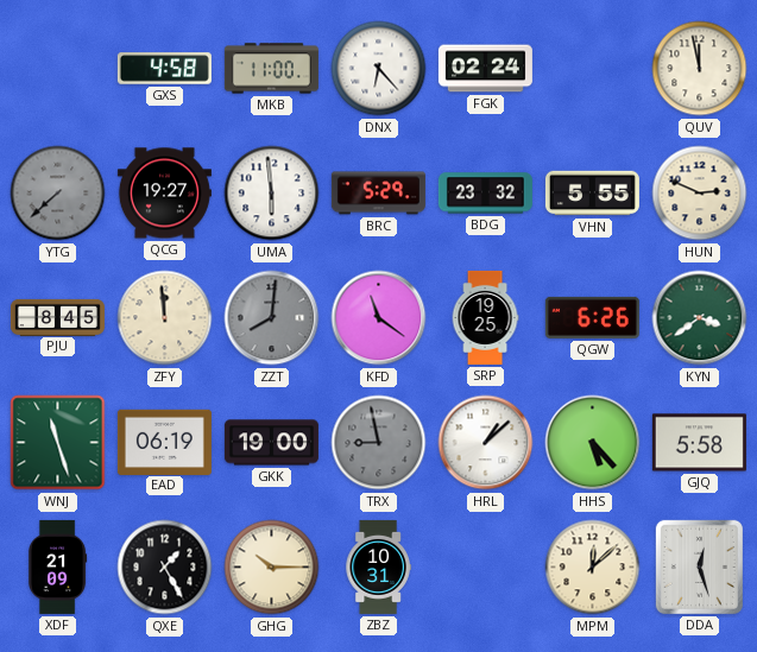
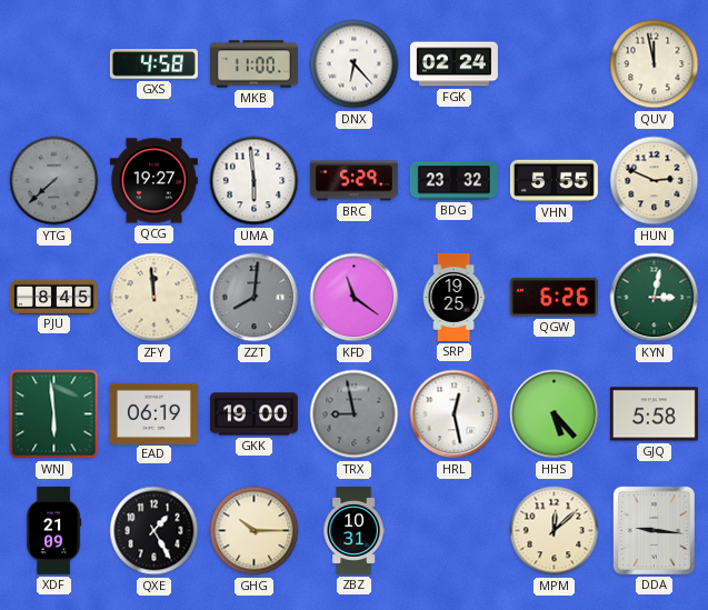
KYN: 3:39 -> 3:02
WNJ: 11:27 -> 5:59
HRL: 1:08 -> 12:28
DDA: 12:27 -> 9:16
